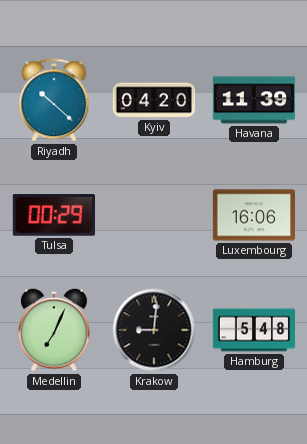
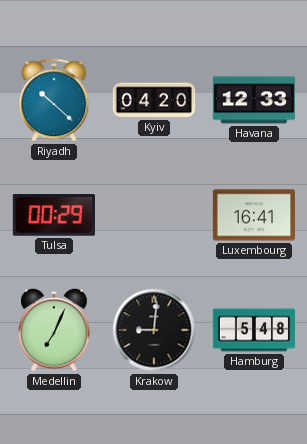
Havana: 11:39 -> 12:33
Luxembourg: 16:06 -> 16:41
